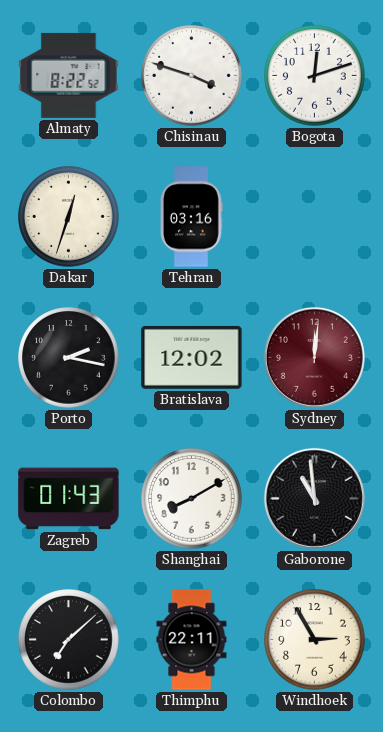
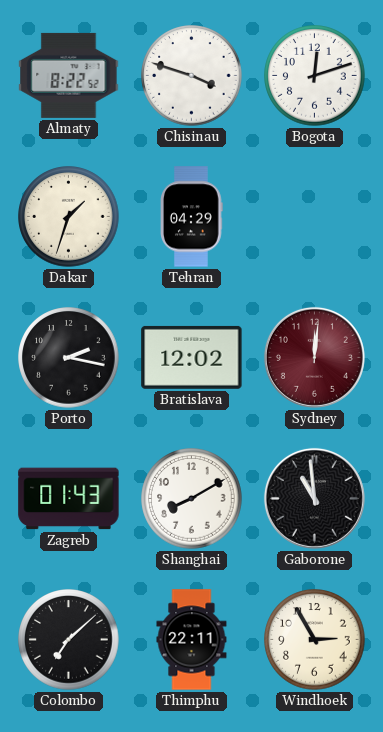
Dakar: 12:33 -> 1:33
Tehran: 03:16 -> 04:29
